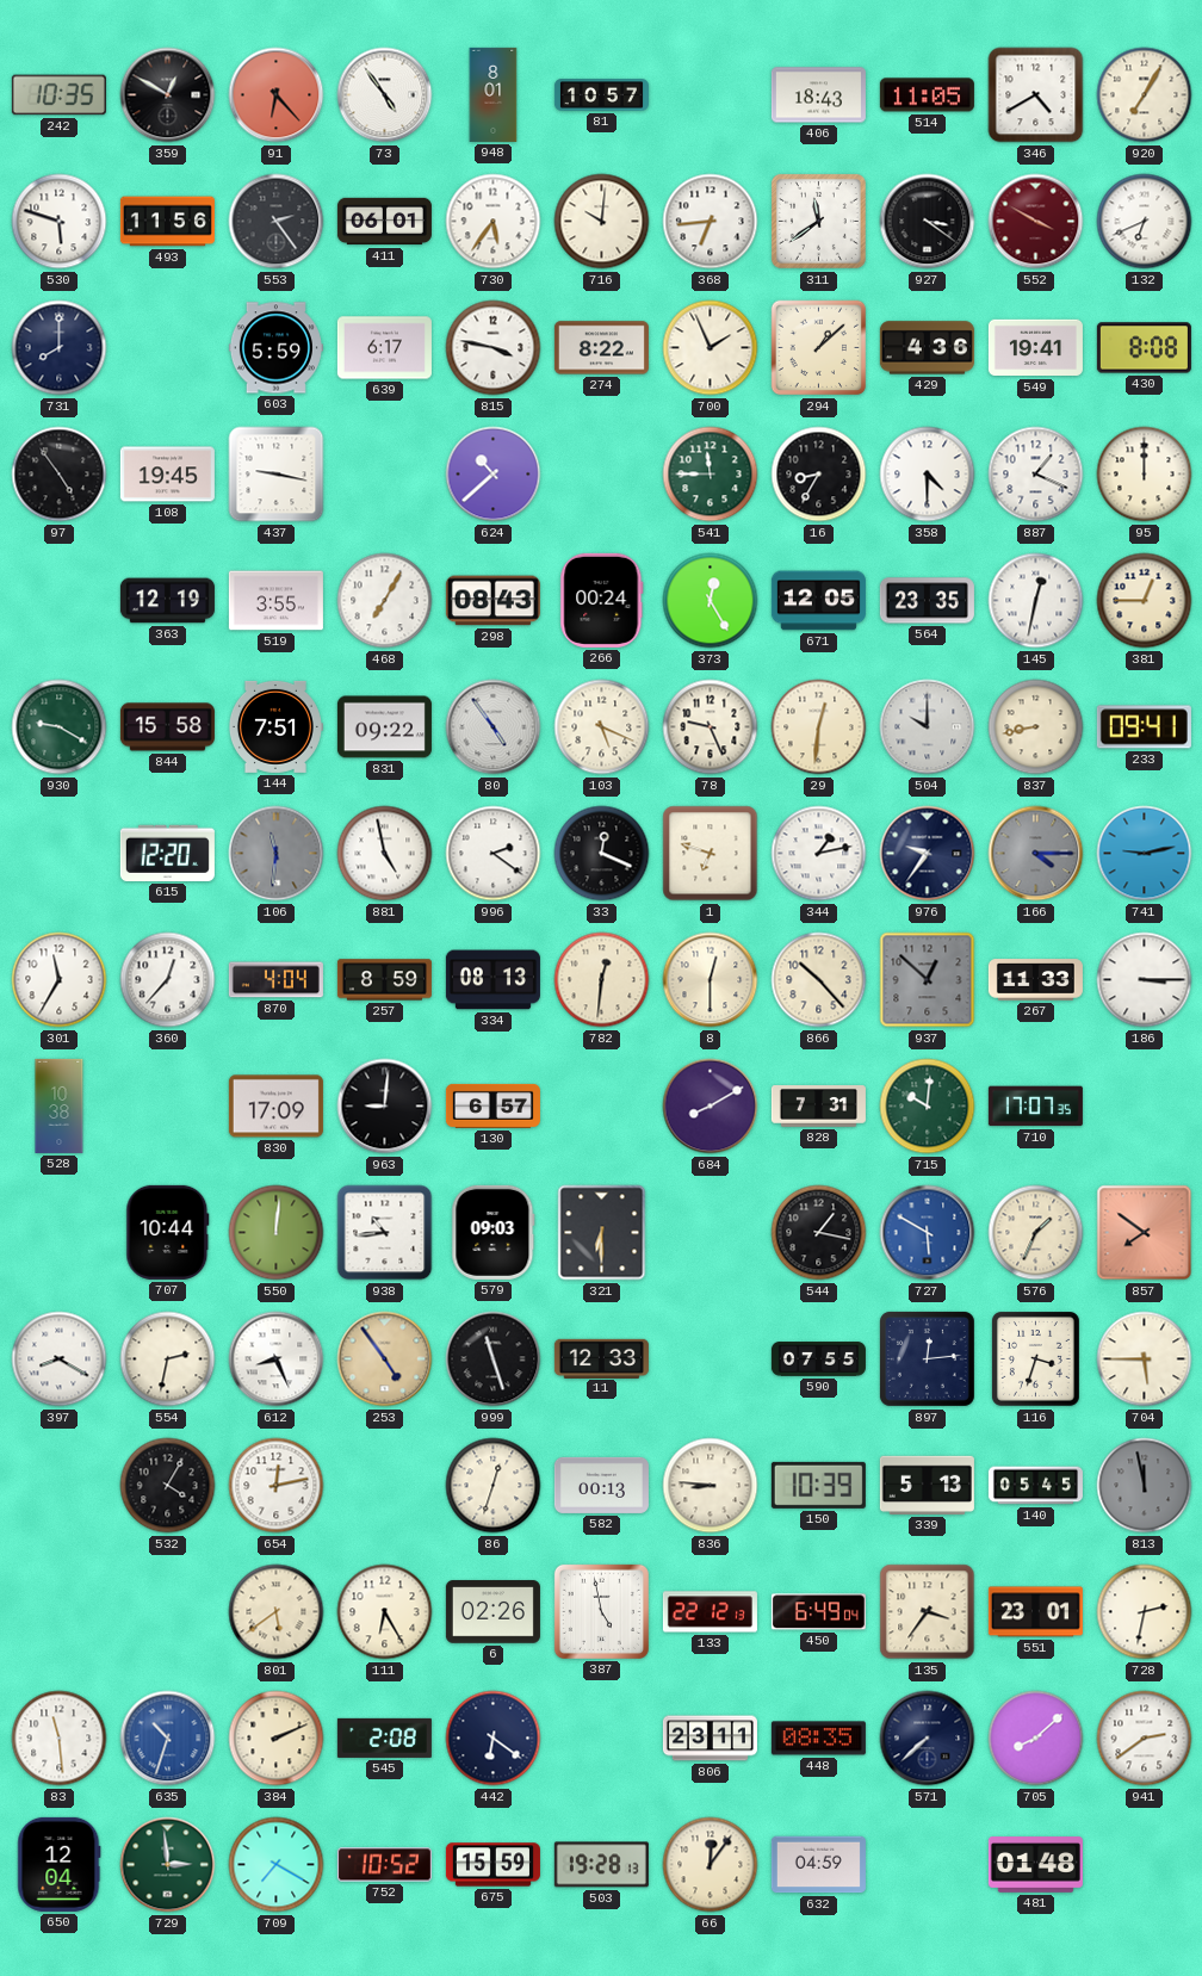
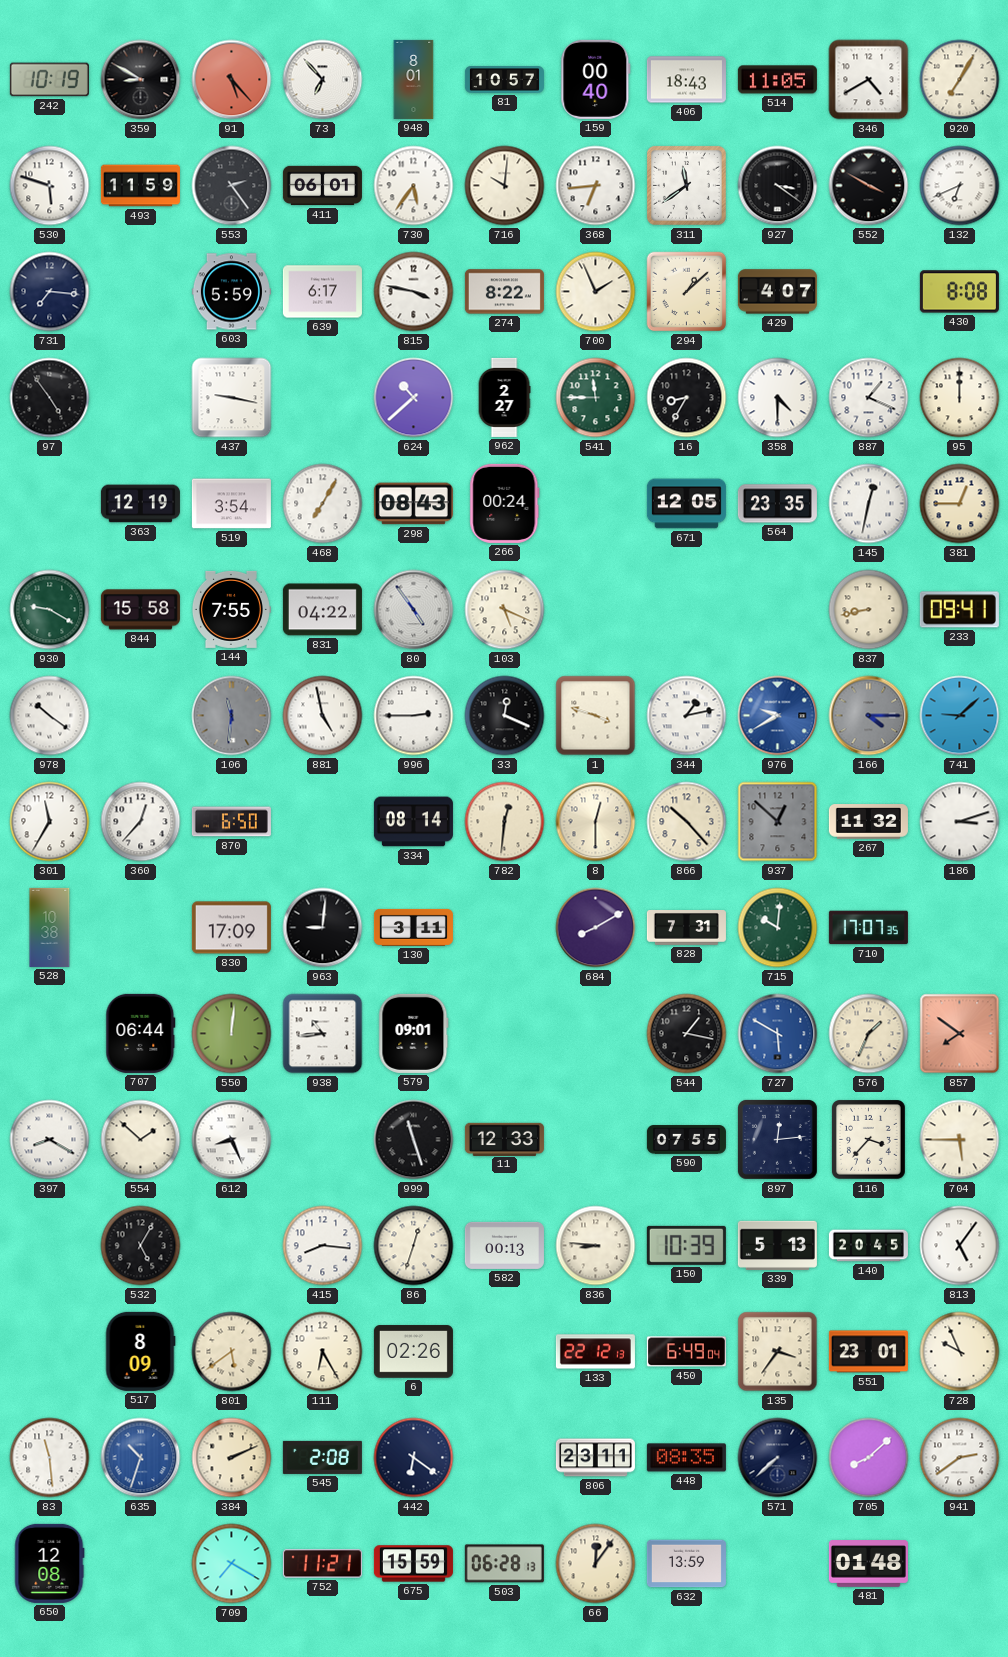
242: 10:35 -> 10:19
359: 12:50 -> 8:50
91: 6:23 -> 5:23
73: 4:54 -> 6:53
159: none -> 00:40
493: 11:56 -> 11:59
552 dial: burgundy -> black
731: 8:00 -> 7:16
429: 4:36 -> 4:07
549: 19:41 -> none
108: 19:45 -> none
962: none -> 2:27
519: 3:55 -> 3:54
373: 12:25 -> none
144: 7:51 -> 7:55
831: 09:22 -> 04:22
78: 9:26 -> none
29: 12:31 -> none
504: 10:00 -> none
978: none -> 10:21
615: 12:20 -> none
996: 2:21 -> 2:45
1: 6:48 -> 3:48
976: 9:36 -> 9:40
976 dial: navy -> blue
741: 9:13 -> 9:08
870: 4:04 -> 6:50
257: 8:59 -> none
334: 08:13 -> 08:14
267: 11:33 -> 11:32
186: 3:15 -> 3:12
130: 6:57 -> 3:11
707: 10:44 -> 06:44
579: 09:03 -> 09:01
321: 6:30 -> none
554: 2:32 -> 1:52
253: 4:54 -> none
116: 3:33 -> 3:37
532: 4:05 -> 5:05
654: 12:13 -> none
415: none -> 8:16
140: 05:45 -> 20:45
813: 11:58 -> 5:06
813 dial: grey -> white
517: none -> 8:09
387: 4:58 -> none
728: 2:32 -> 9:56
650: 12:04 -> 12:08
729: 2:59 -> none
752: 10:52 -> 11:21
503: 19:28 -> 06:28
632: 04:59 -> 13:59
